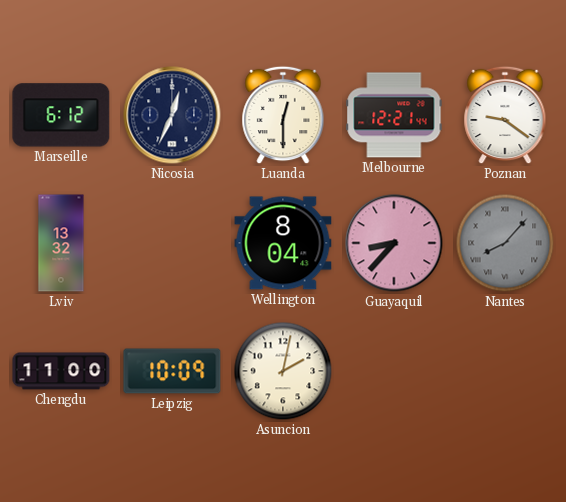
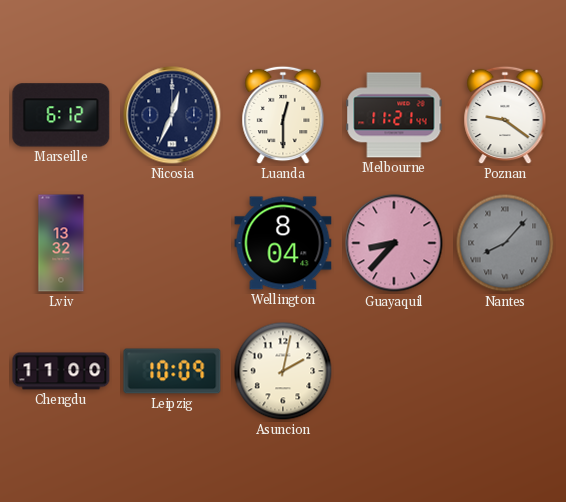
Melbourne: 12:21 -> 11:21
